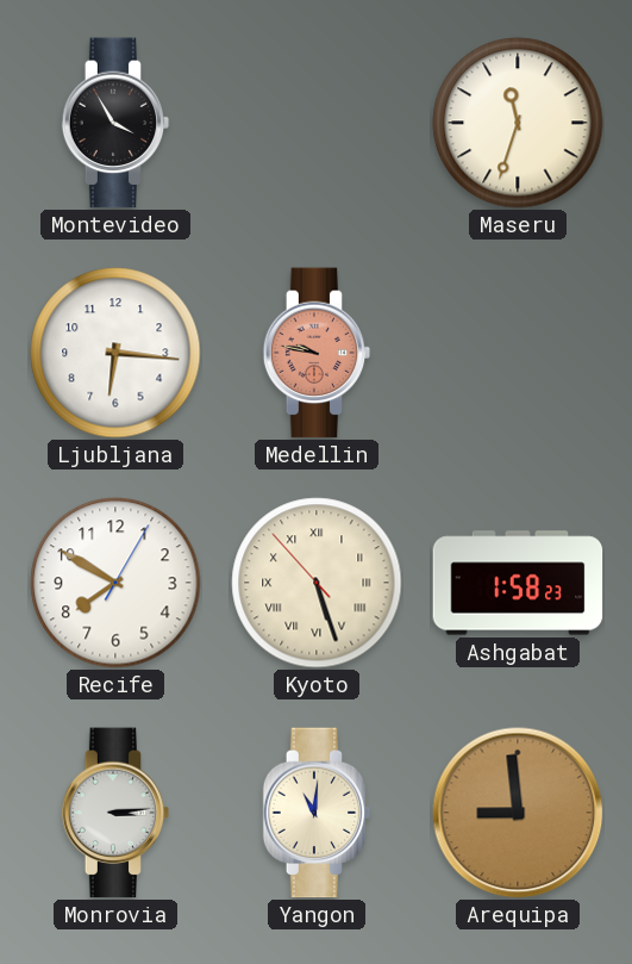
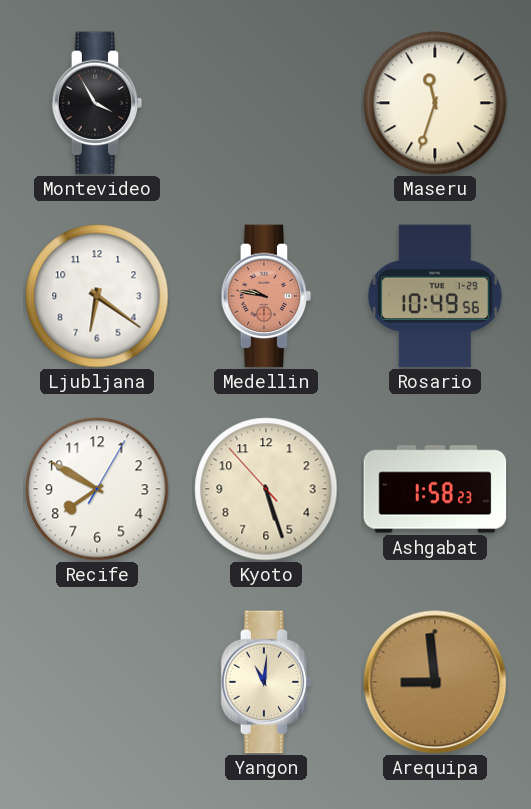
Ljubljana: 6:16 -> 6:21
Rosario: none -> 10:49
Kyoto numerals: Roman -> Arabic
Monrovia: 3:14 -> none
